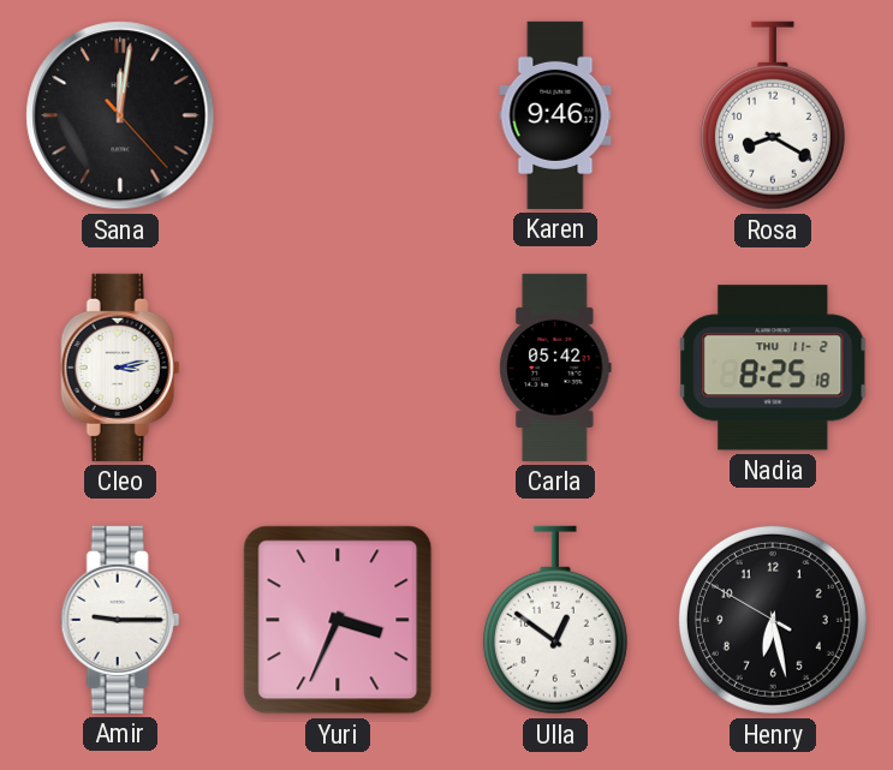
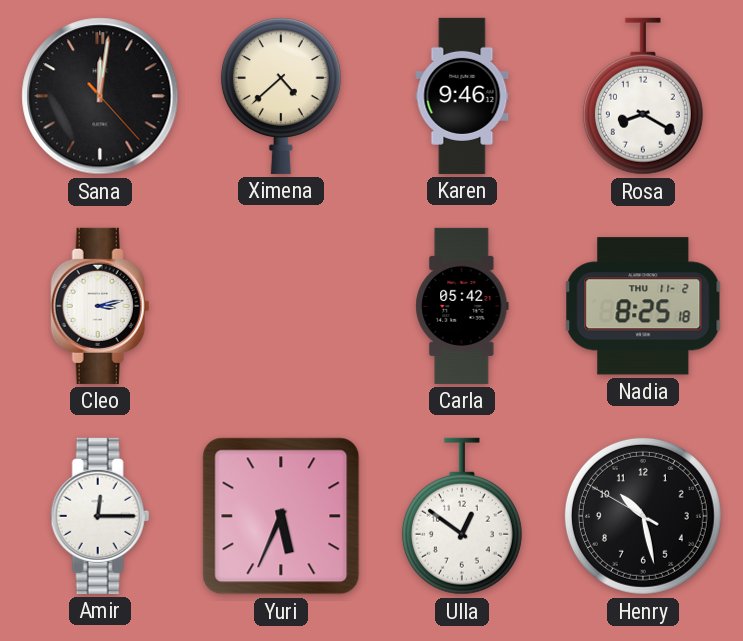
Ximena: none -> 4:38
Amir: 9:15 -> 12:15
Yuri: 3:34 -> 5:34
Henry: 6:27 -> 10:27
